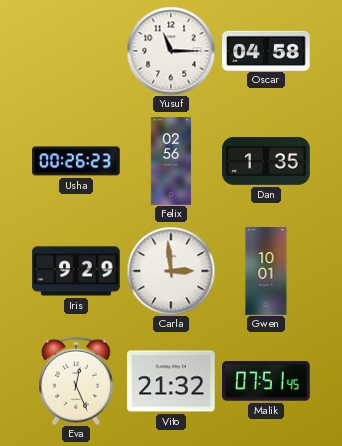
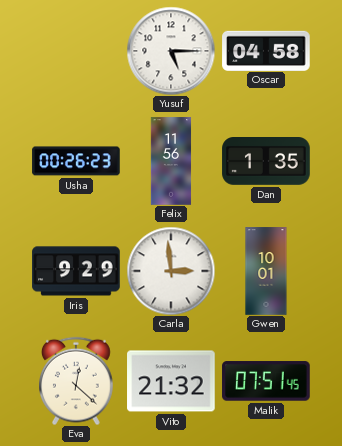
Yusuf: 11:15 -> 5:15
Felix: 02:56 -> 11:56
Eva: 12:26 -> 12:22
